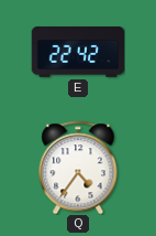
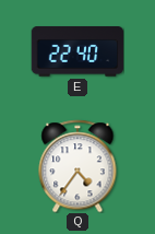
E: 22:42 -> 22:40
